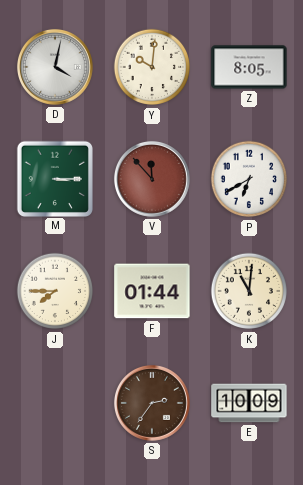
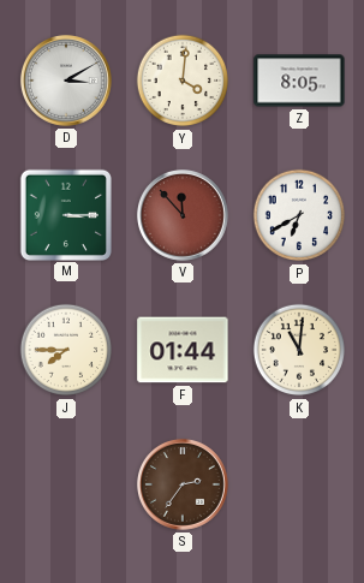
D: 4:02 -> 3:10
Y: 10:01 -> 4:01
E: 10:09 -> none
